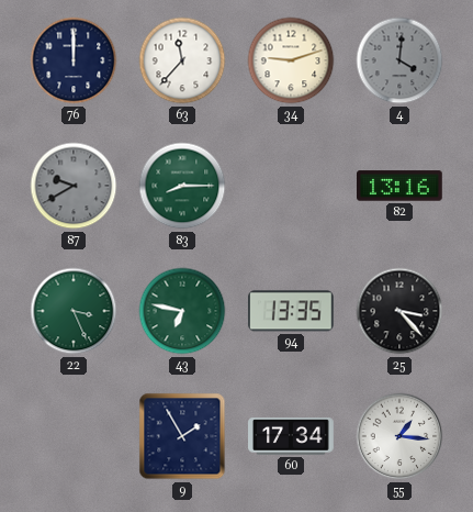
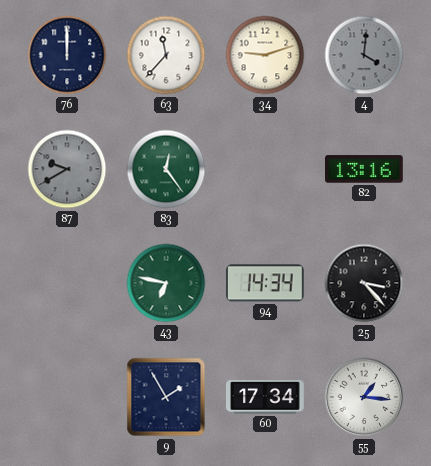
83: 8:15 -> 12:24
22: 3:26 -> none
94: 13:35 -> 14:34
